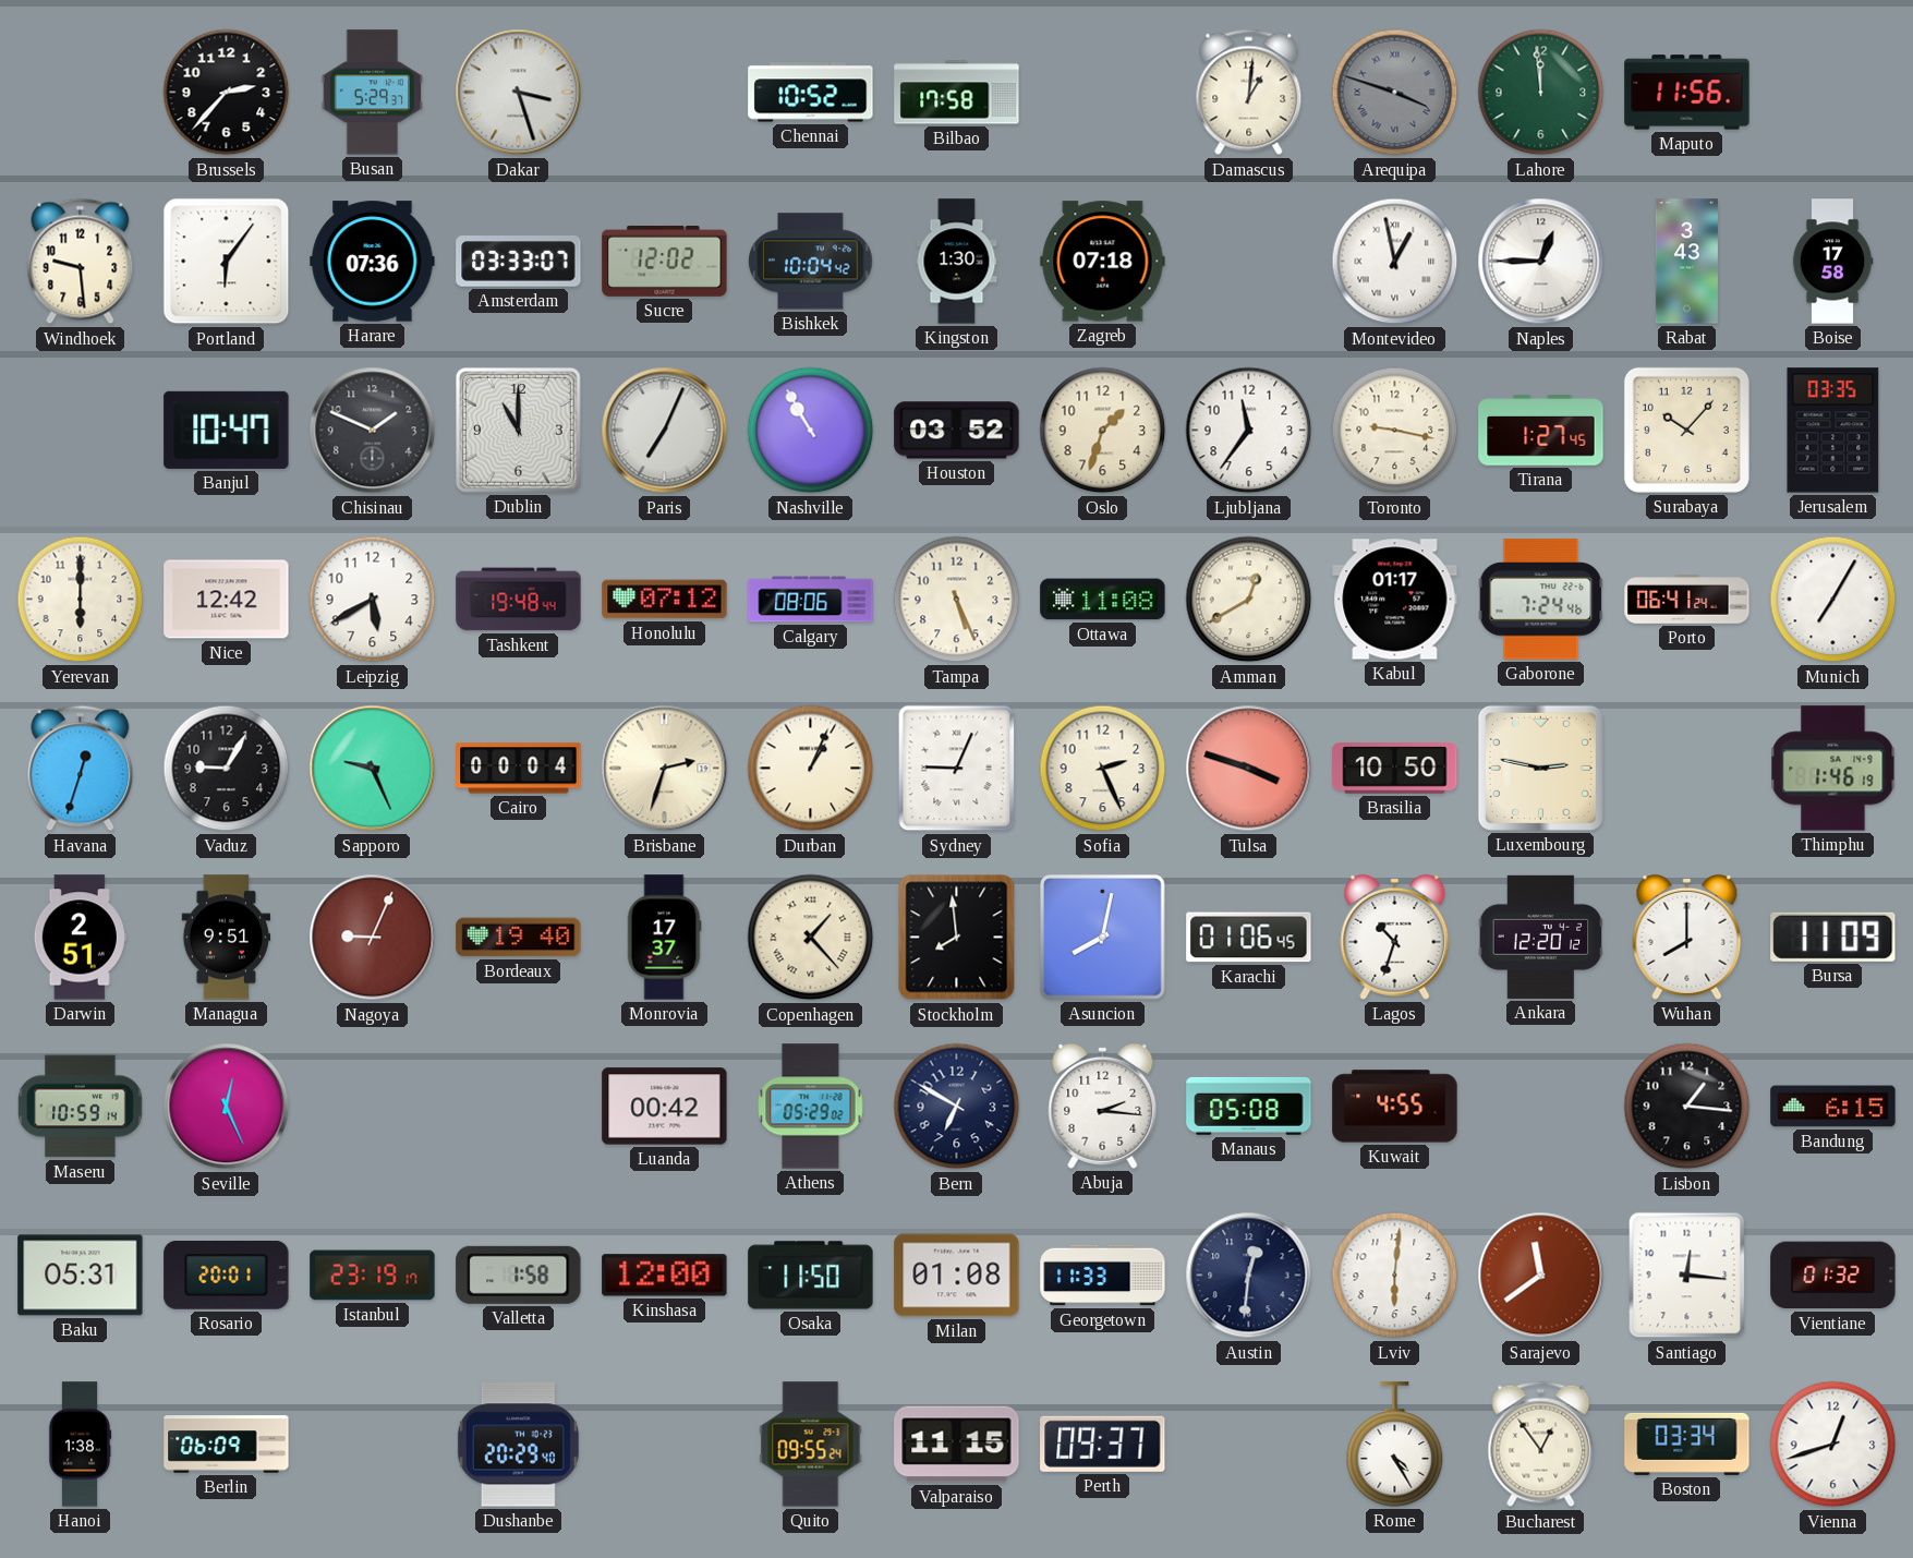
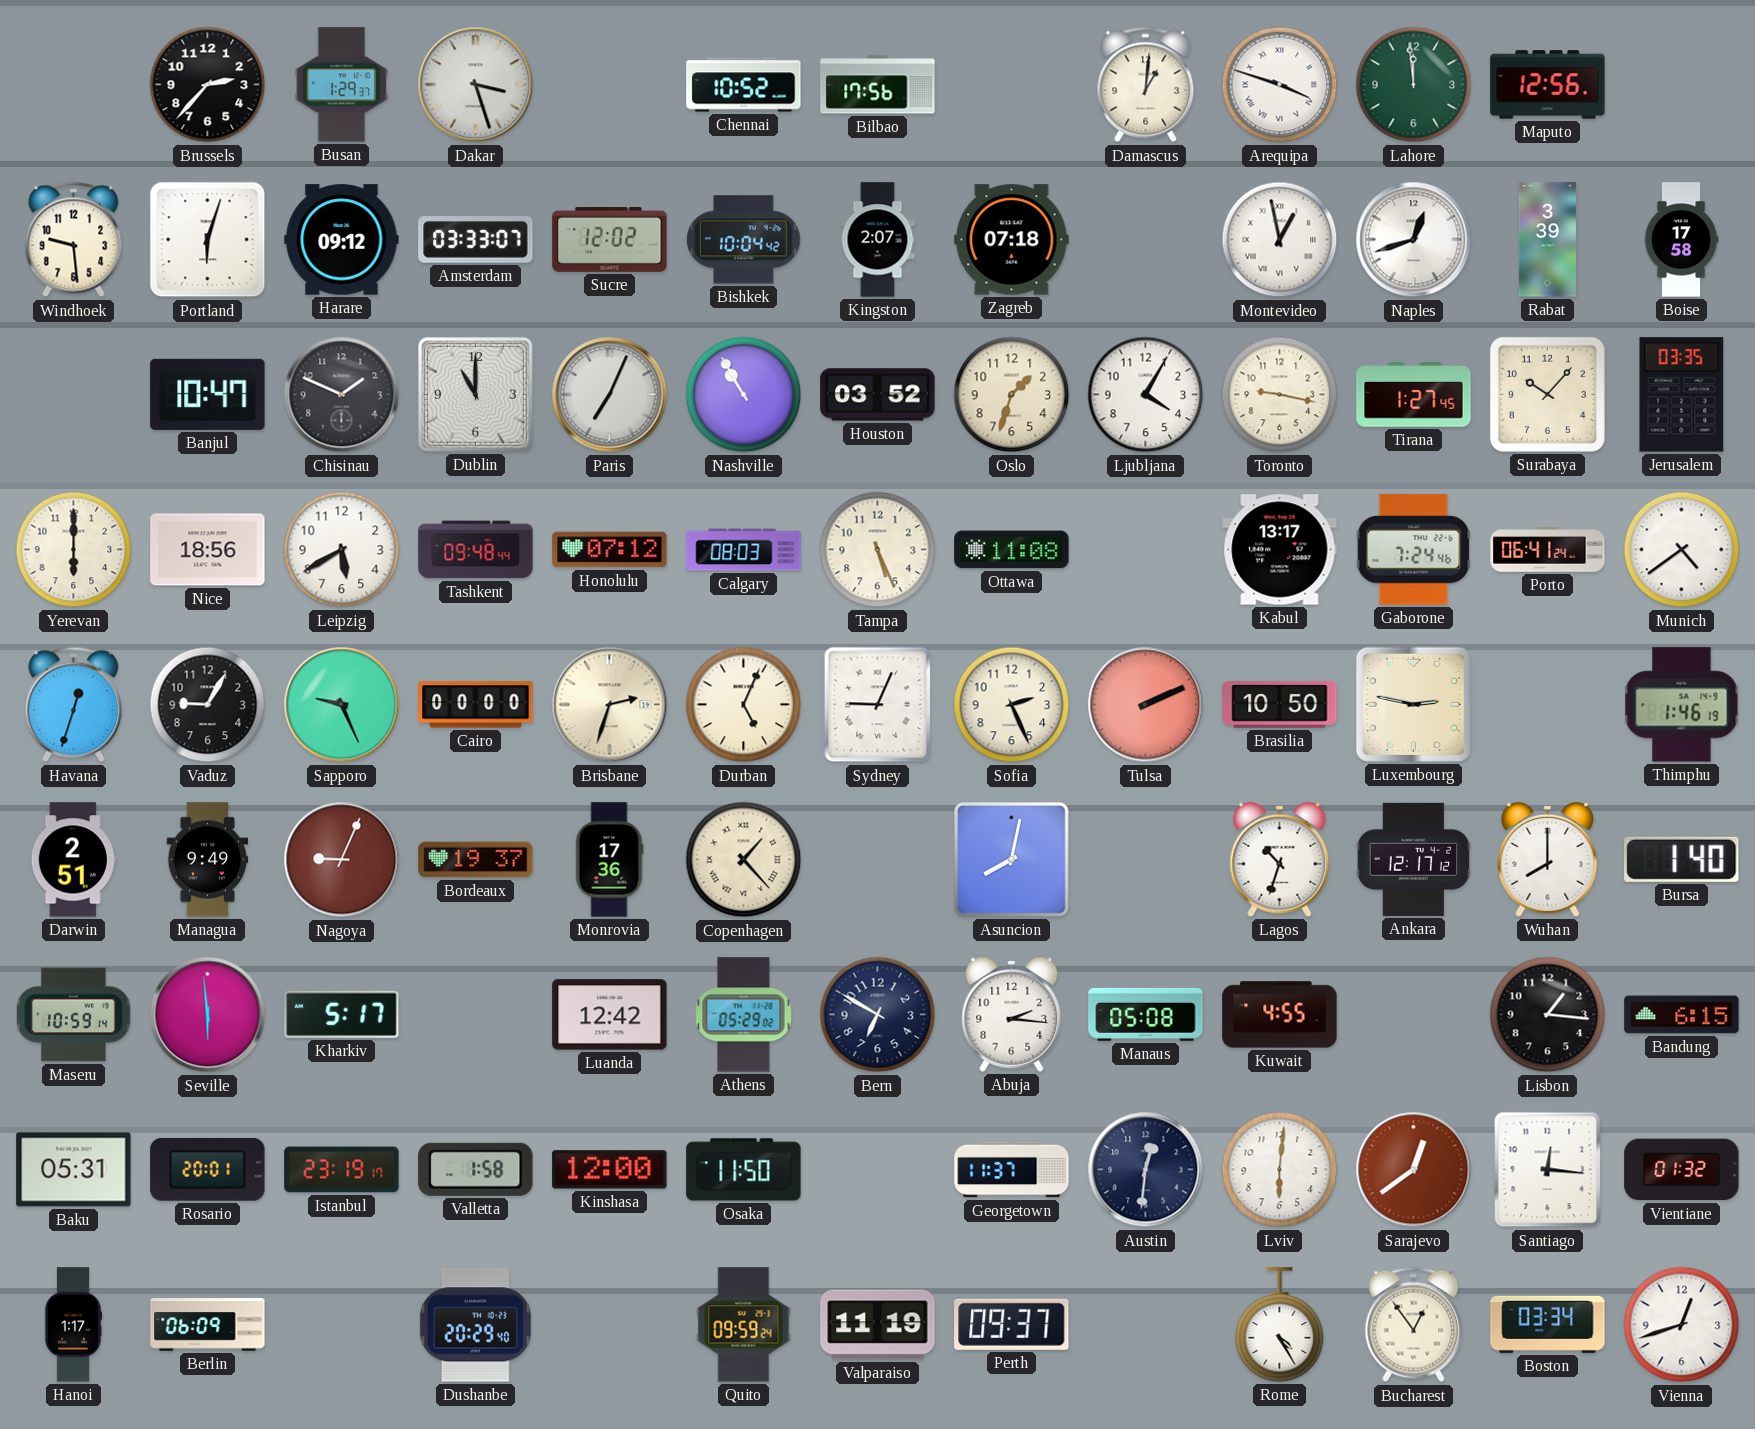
Busan: 5:29 -> 1:29
Bilbao: 17:58 -> 17:56
Arequipa dial: grey -> white
Maputo: 11:56 -> 12:56
Portland: 6:06 -> 6:03
Harare: 07:36 -> 09:12
Kingston: 1:30 -> 2:07
Naples: 12:45 -> 12:42
Rabat: 3:43 -> 3:39
Ljubljana: 11:36 -> 4:05
Nice: 12:42 -> 18:56
Tashkent: 19:48 -> 09:48
Calgary: 08:06 -> 08:03
Amman: 12:40 -> none
Kabul: 01:17 -> 13:17
Munich: 7:05 -> 4:39
Cairo: 00:04 -> 00:00
Durban: 1:04 -> 5:04
Tulsa: 3:48 -> 2:11
Managua: 9:51 -> 9:49
Bordeaux: 19:40 -> 19:37
Monrovia: 17:37 -> 17:36
Stockholm: 7:59 -> none
Karachi: 01:06 -> none
Ankara: 12:20 -> 12:17
Bursa: 11:09 -> 1:40
Seville: 12:26 -> 5:59
Kharkiv: none -> 5:17
Luanda: 00:42 -> 12:42
Milan: 01:08 -> none
Georgetown: 11:33 -> 11:37
Sarajevo: 11:39 -> 12:39
Hanoi: 1:38 -> 1:17
Quito: 09:55 -> 09:59
Valparaiso: 11:15 -> 11:19
